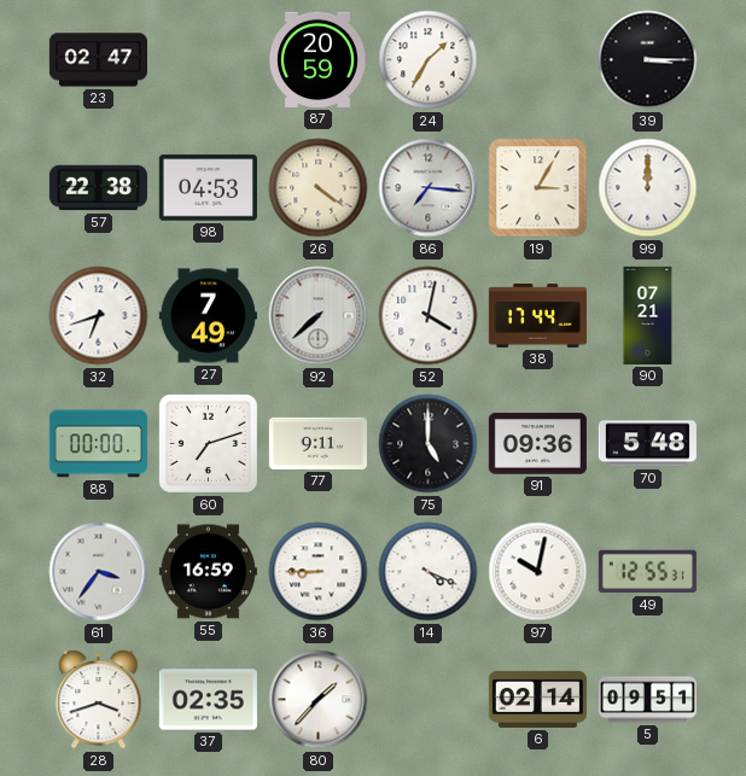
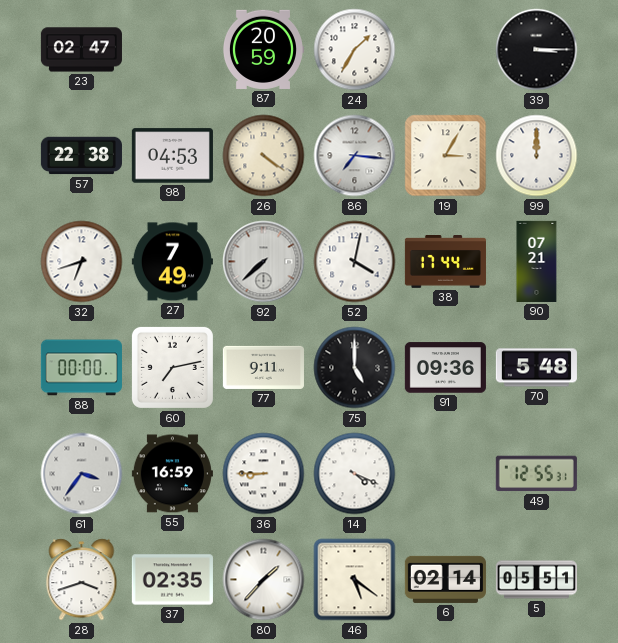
60: 7:12 -> 7:13
97: 10:02 -> none
46: none -> 5:21
5: 09:51 -> 05:51
